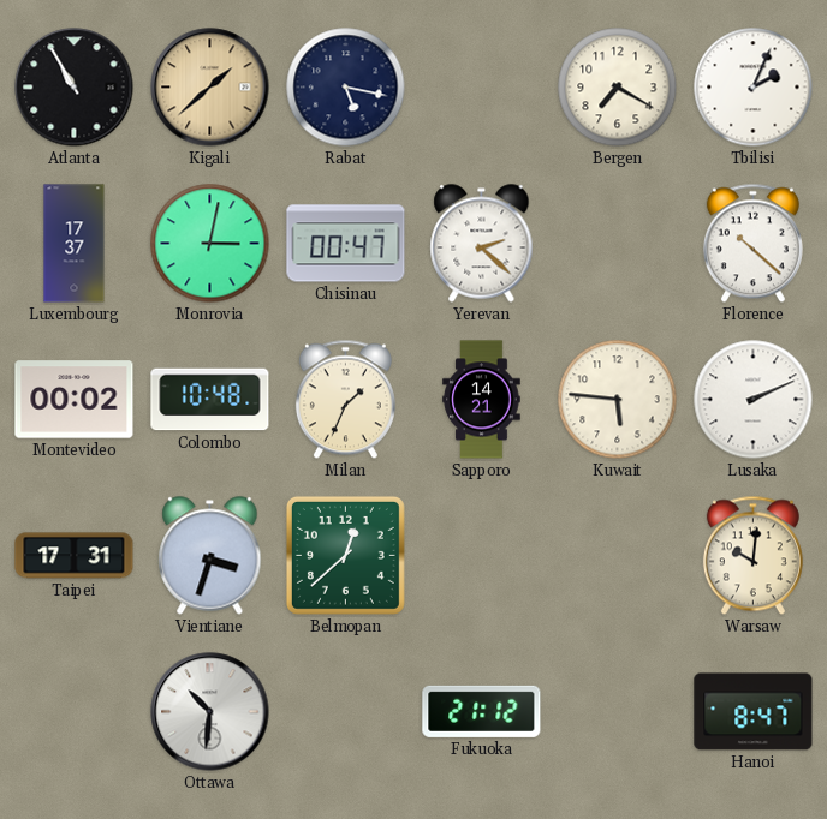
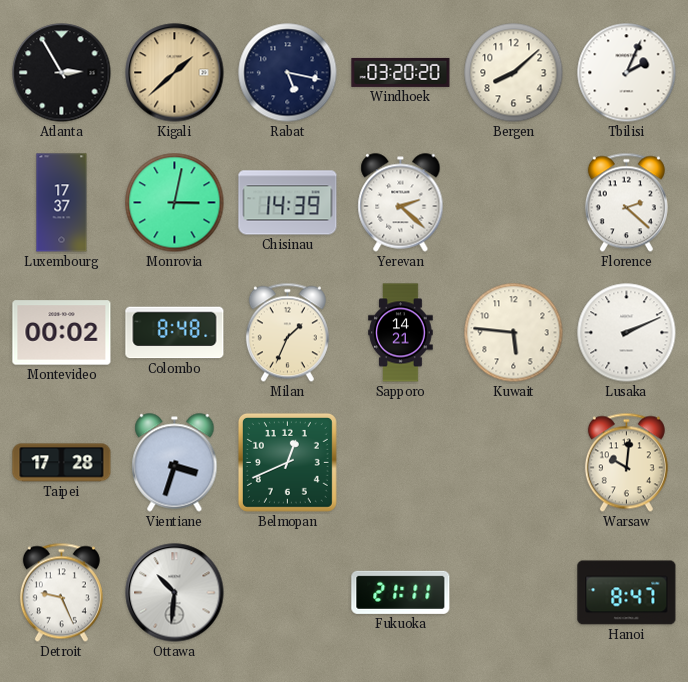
Atlanta: 10:55 -> 2:55
Windhoek: none -> 03:20
Bergen: 7:20 -> 8:08
Chisinau: 00:47 -> 14:39
Florence: 10:22 -> 2:22
Colombo: 10:48 -> 8:48
Taipei: 17:31 -> 17:28
Belmopan: 12:38 -> 12:41
Detroit: none -> 9:26
Fukuoka: 21:12 -> 21:11
